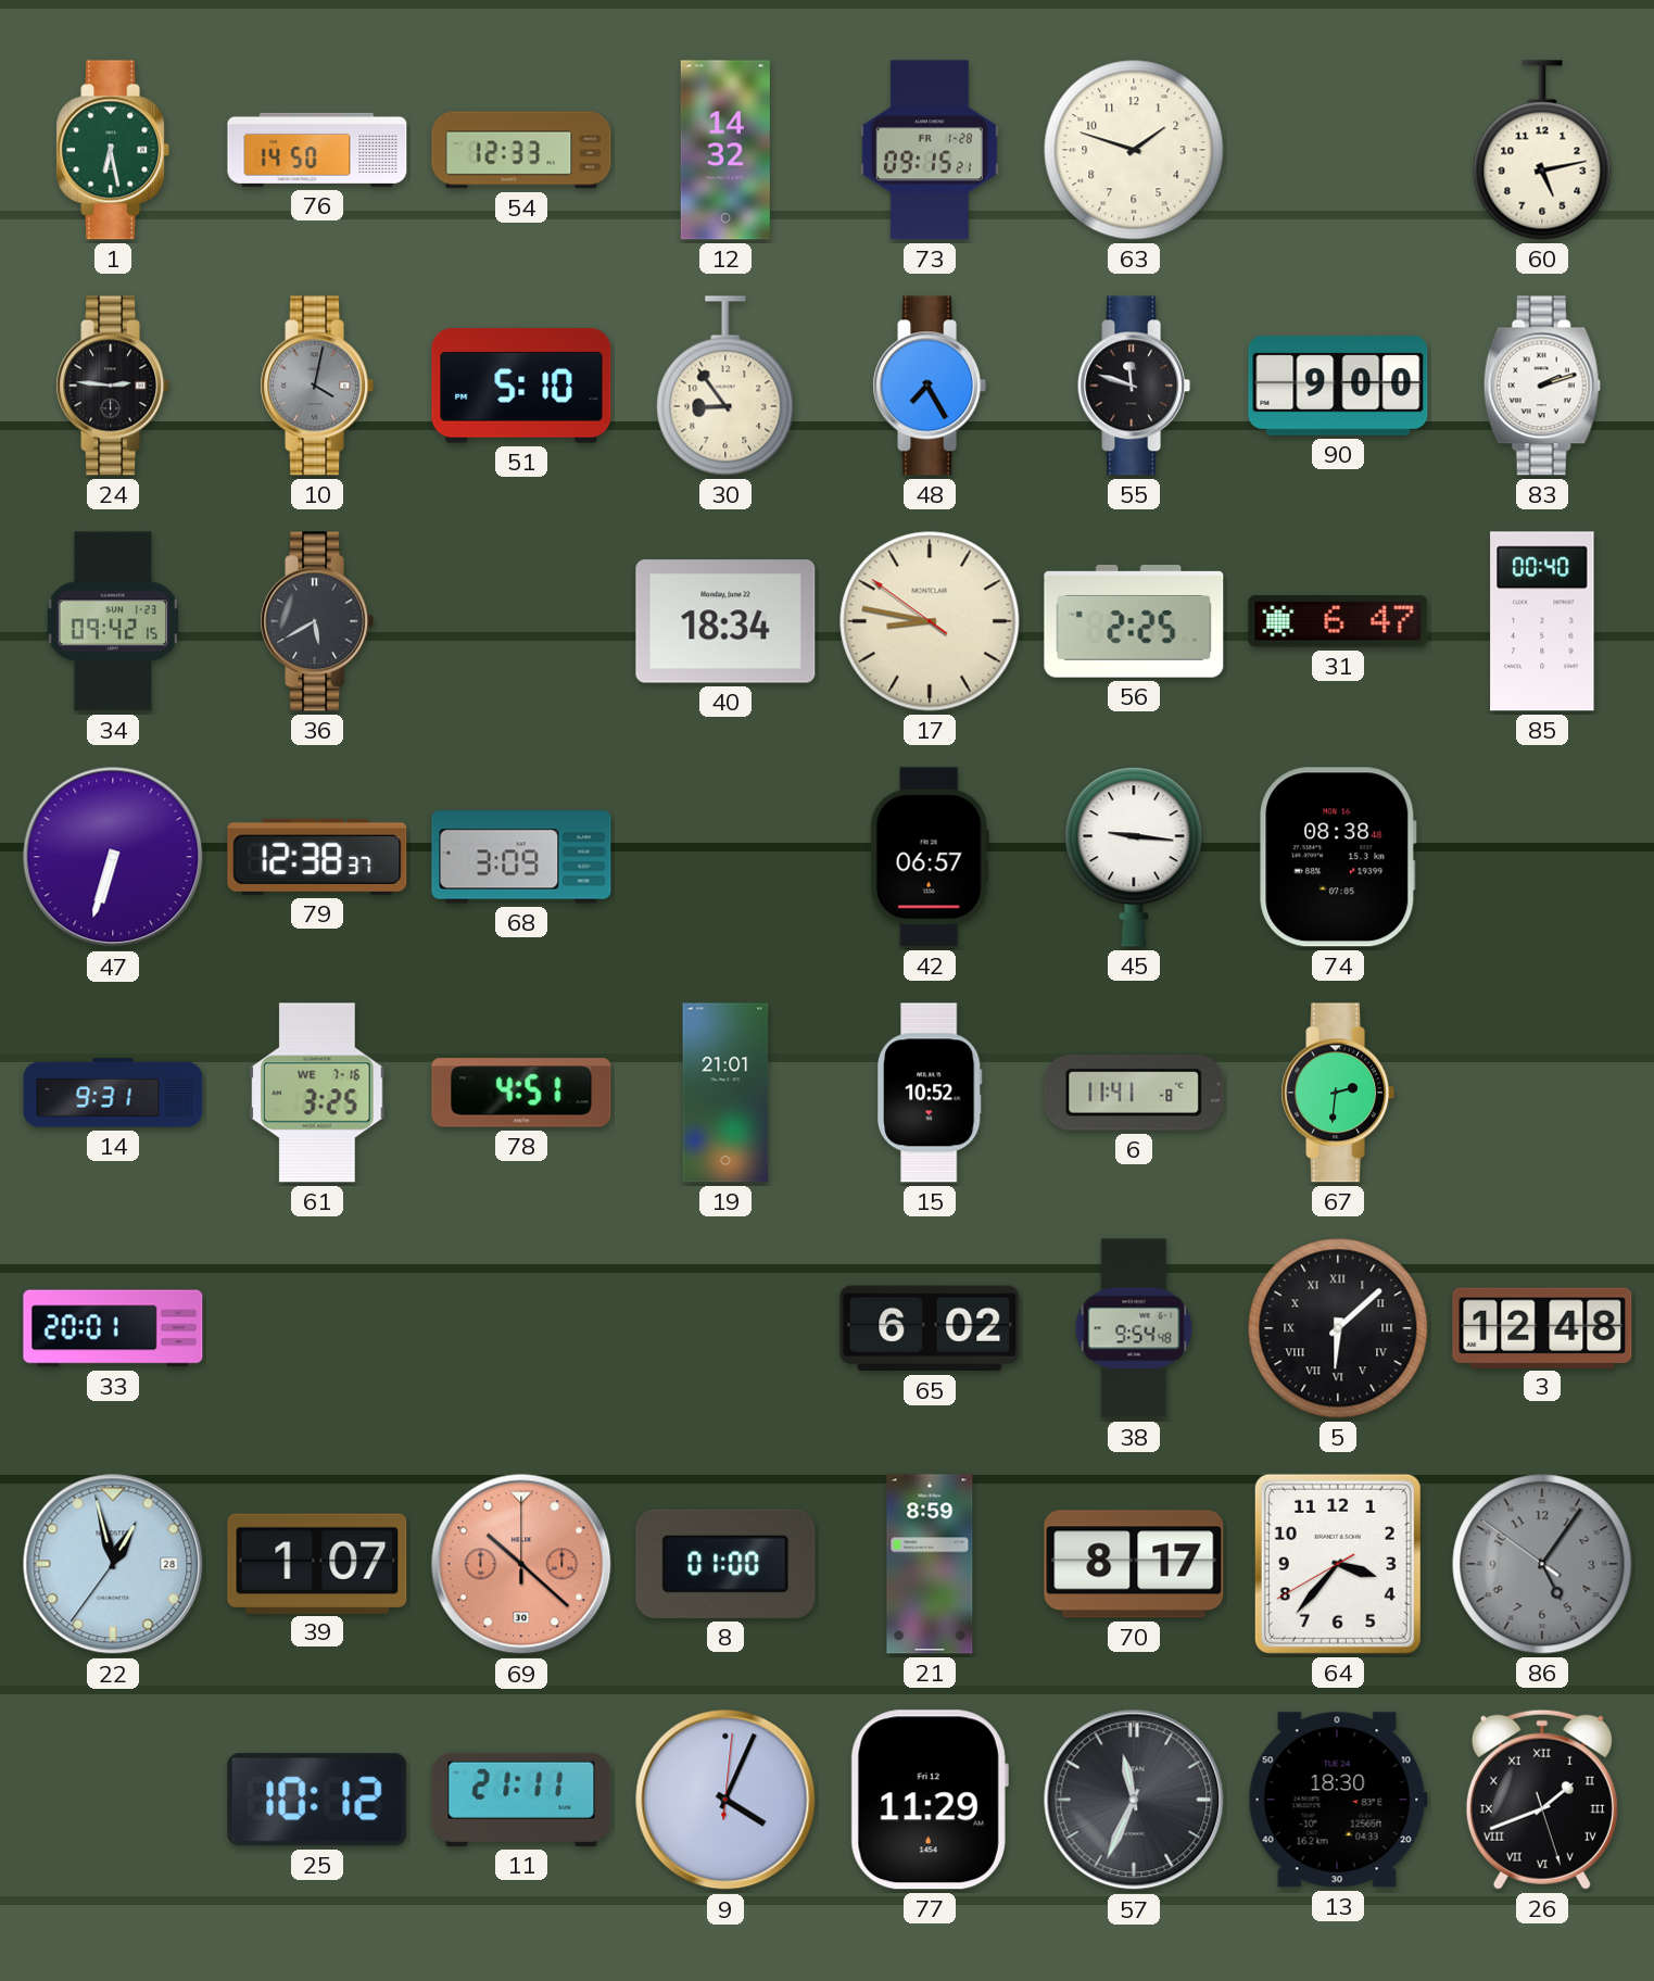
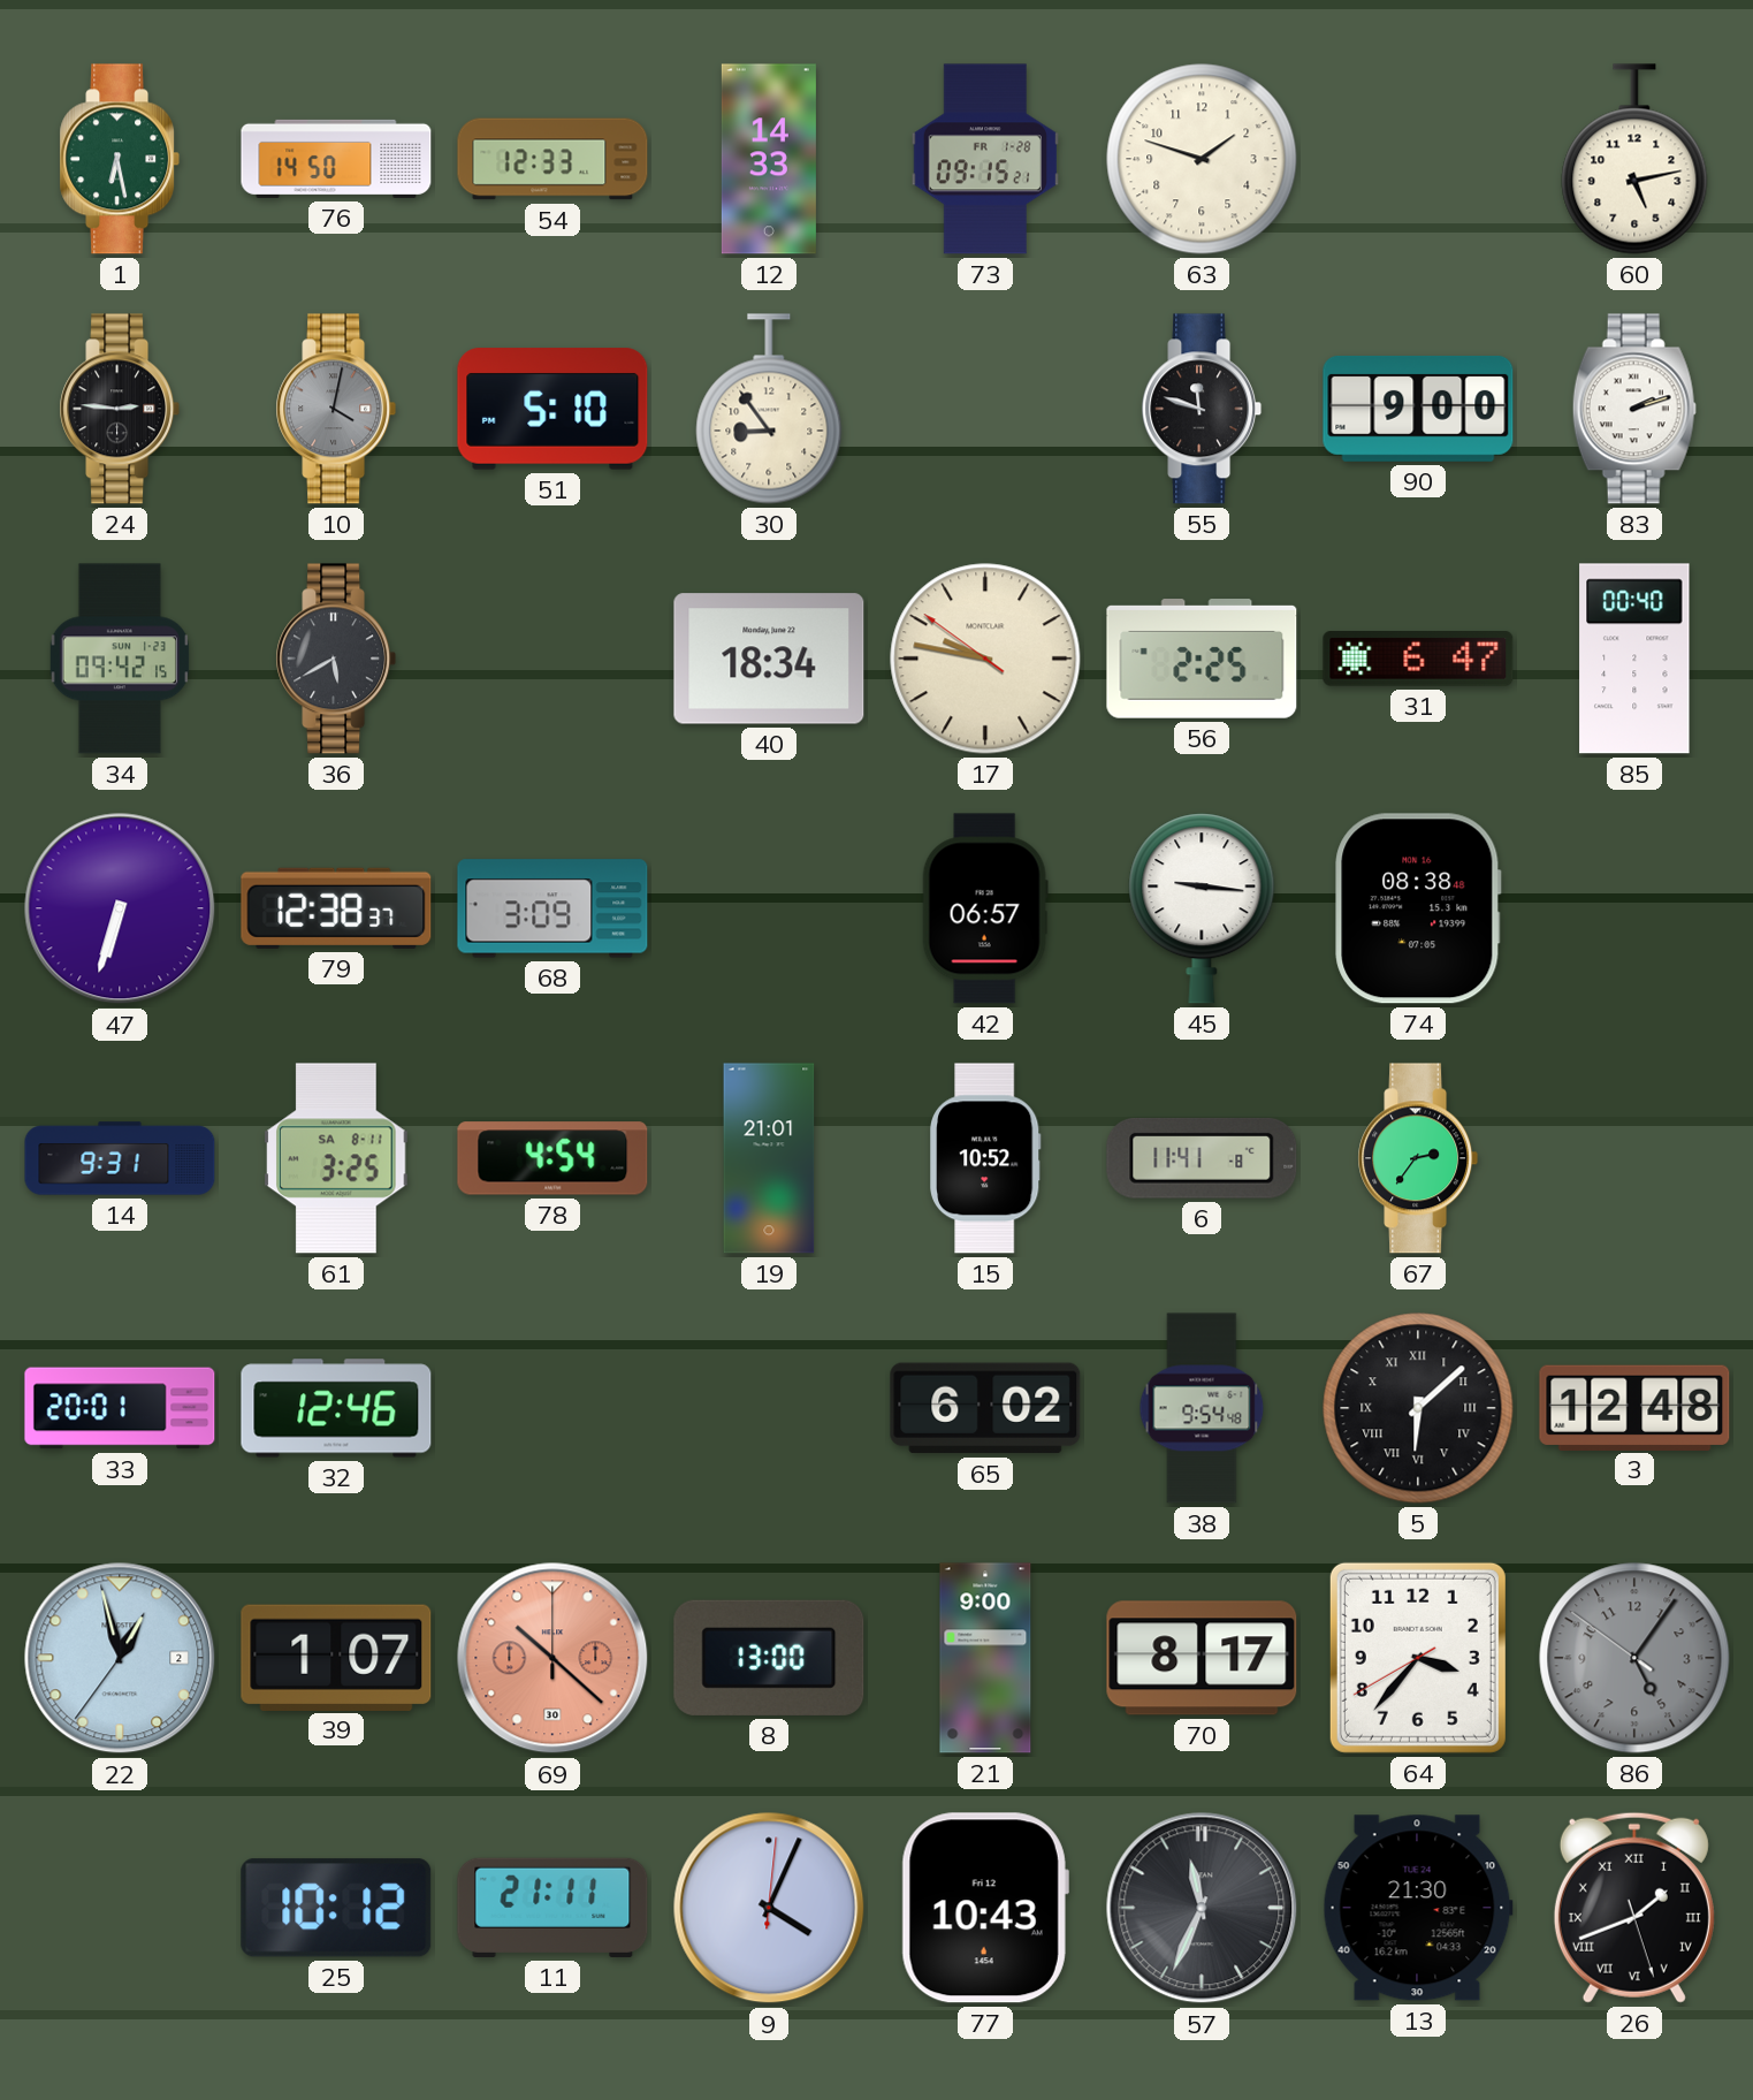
12: 14:32 -> 14:33
48: 7:25 -> none
17: 8:46 -> 9:46
61 date: WE 7-16 -> SA 8-11
78: 4:51 -> 4:54
67: 2:31 -> 2:36
32: none -> 12:46
22 date: 28 -> 2
8: 01:00 -> 13:00
21: 8:59 -> 9:00
77: 11:29 -> 10:43
13: 18:30 -> 21:30
